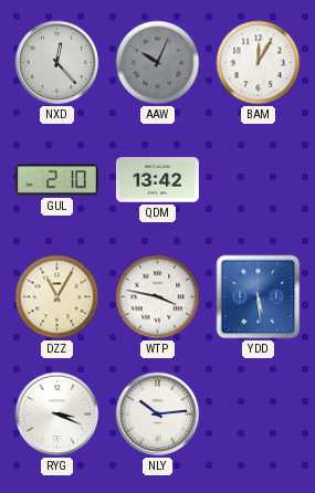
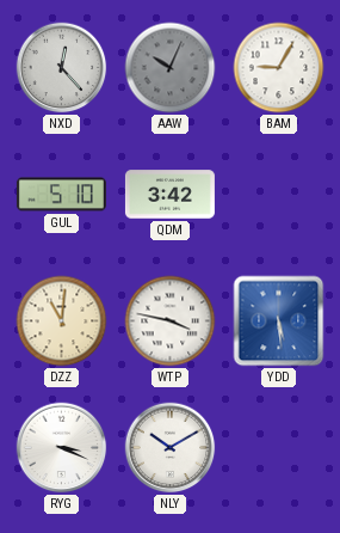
BAM: 12:05 -> 9:05
GUL: 2:10 -> 5:10
QDM: 13:42 -> 3:42
DZZ: 11:05 -> 11:01
NLY: 10:14 -> 10:10
